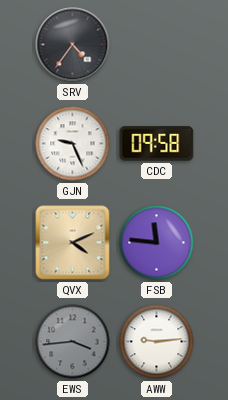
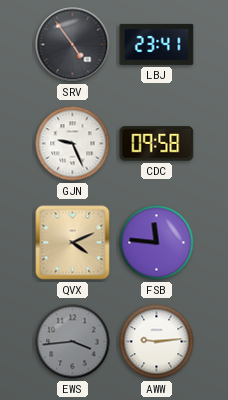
SRV: 4:36 -> 4:54
LBJ: none -> 23:41
